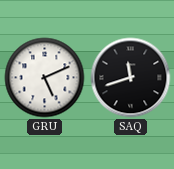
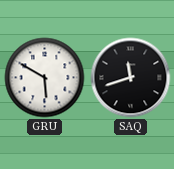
GRU: 5:11 -> 5:50
